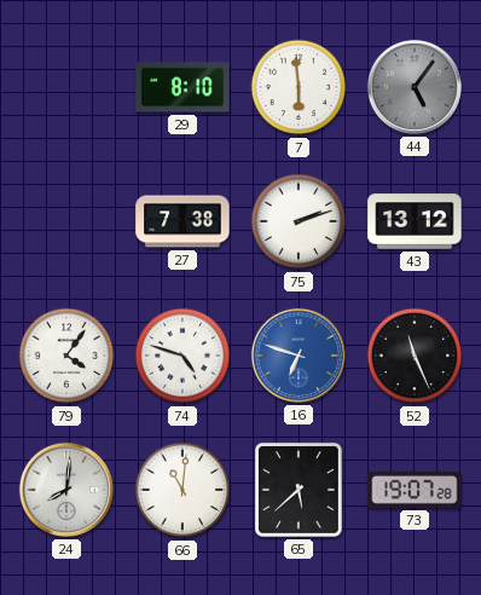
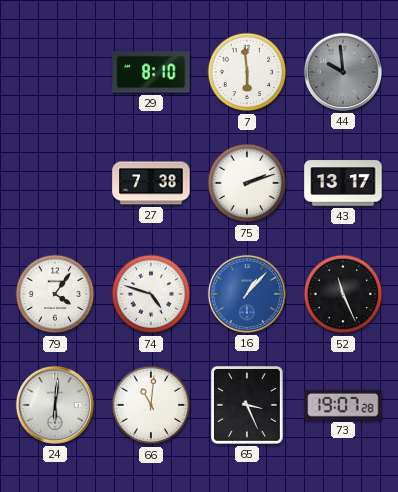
44: 5:06 -> 9:59
43: 13:12 -> 13:17
16: 6:48 -> 1:07
24: 8:01 -> 6:01
65: 5:38 -> 3:26
